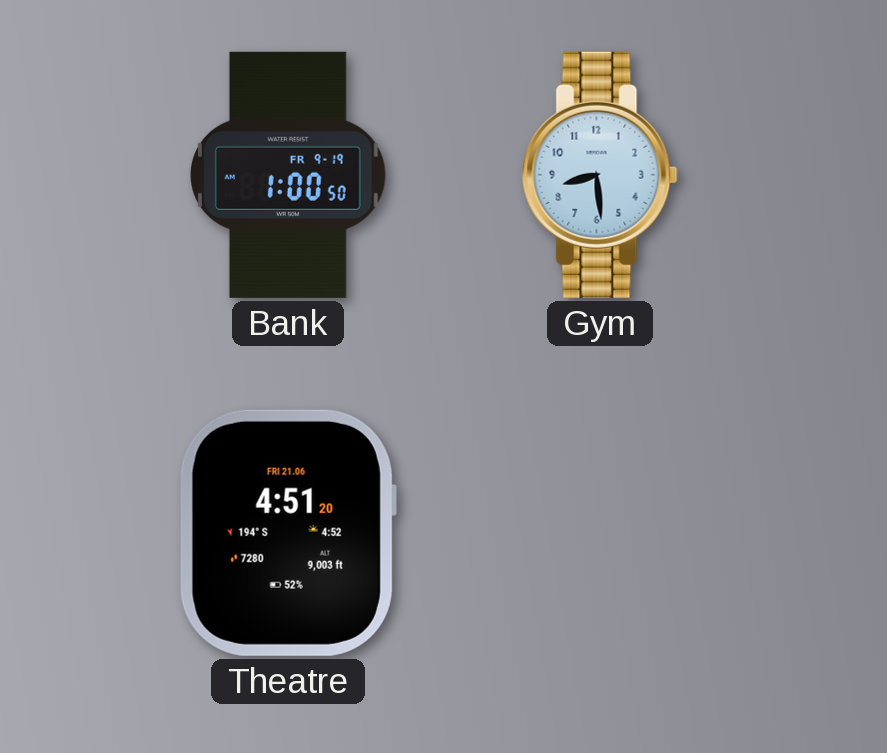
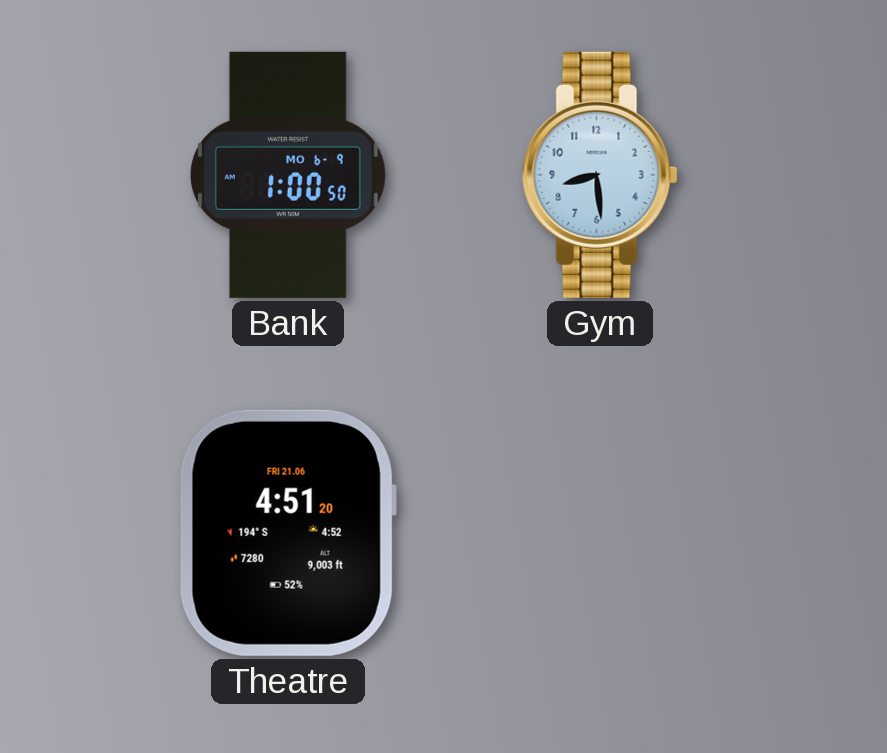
Bank date: FR 9-19 -> MO 6-9
